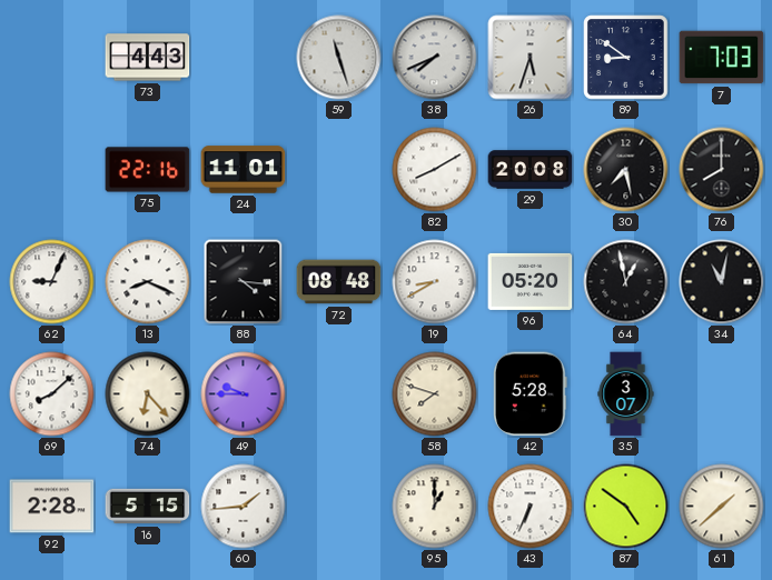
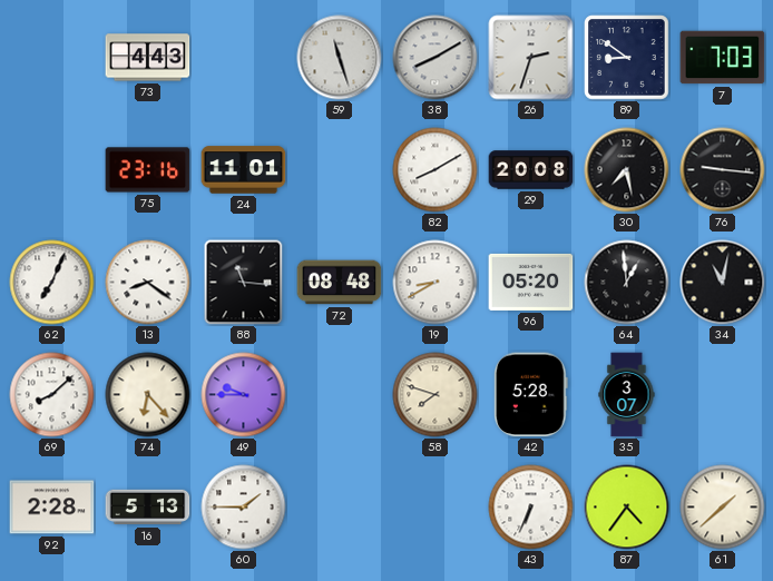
38: 7:41 -> 8:10
26: 5:33 -> 2:33
75: 22:16 -> 23:16
76: 8:00 -> 9:16
62: 9:04 -> 7:04
13: 8:19 -> 8:21
88: 4:16 -> 11:16
64: 12:58 -> 12:59
16: 5:15 -> 5:13
60: 1:44 -> 1:45
95: 1:00 -> none
87: 4:51 -> 4:36
